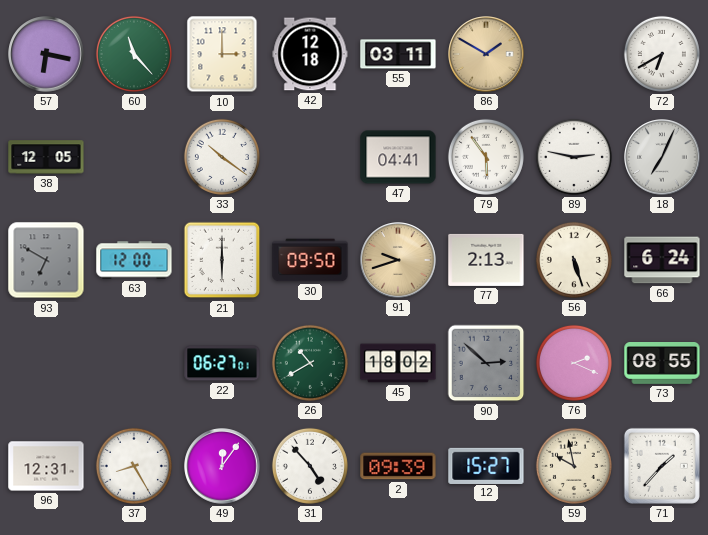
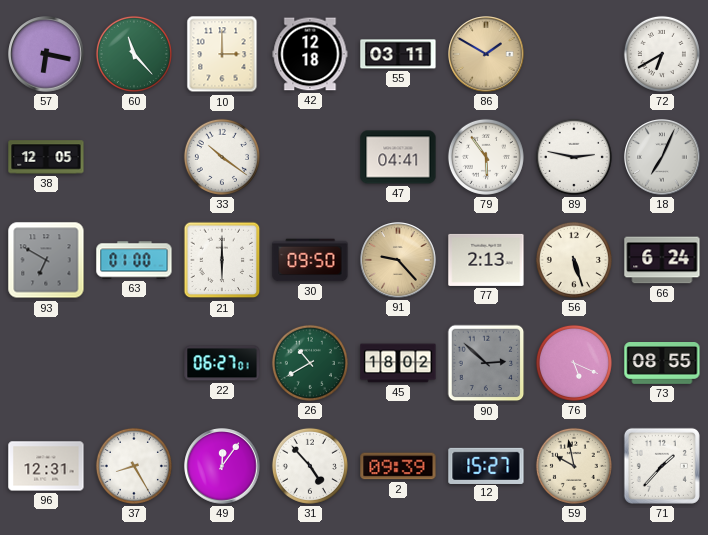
63: 12:00 -> 01:00
91: 9:42 -> 9:23
76: 2:19 -> 5:19
